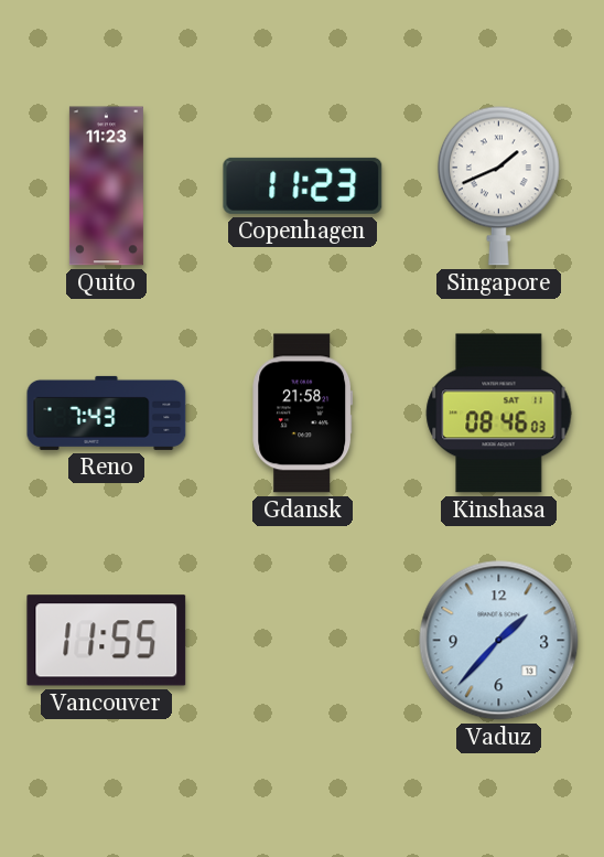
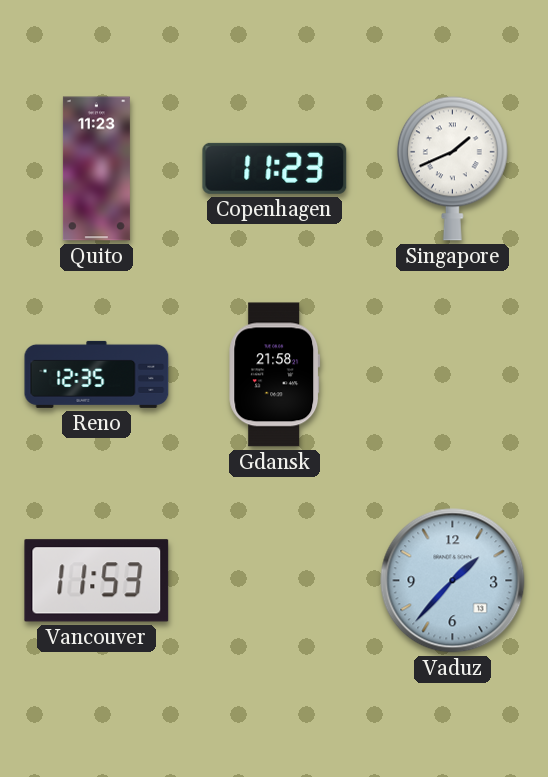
Reno: 7:43 -> 12:35
Kinshasa: 08:46 -> none
Vancouver: 11:55 -> 11:53
